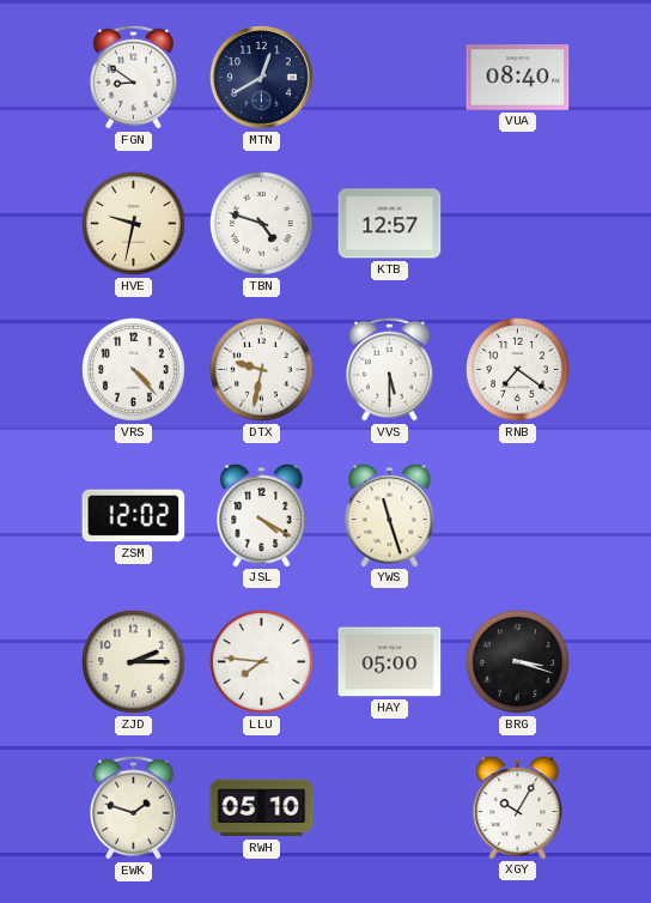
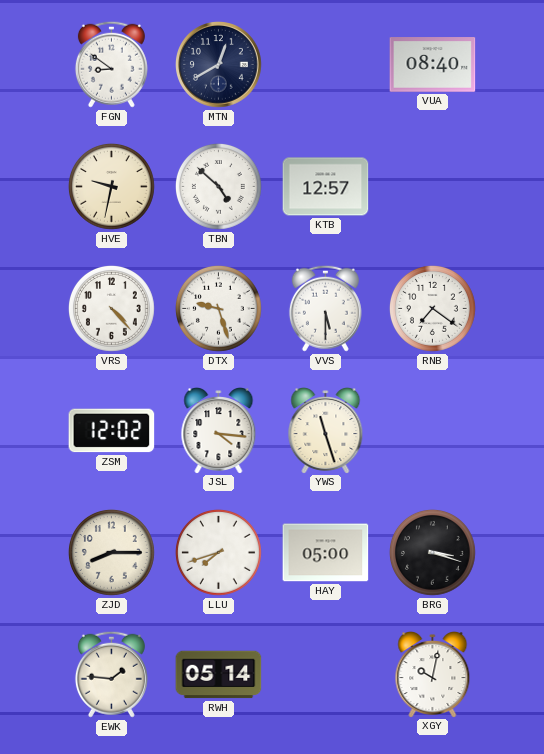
TBN: 4:48 -> 4:52
DTX: 9:32 -> 9:27
JSL: 4:20 -> 4:16
ZJD: 2:15 -> 8:15
LLU: 7:46 -> 7:42
EWK: 1:48 -> 1:46
RWH: 05:10 -> 05:14
XGY: 10:05 -> 10:02
